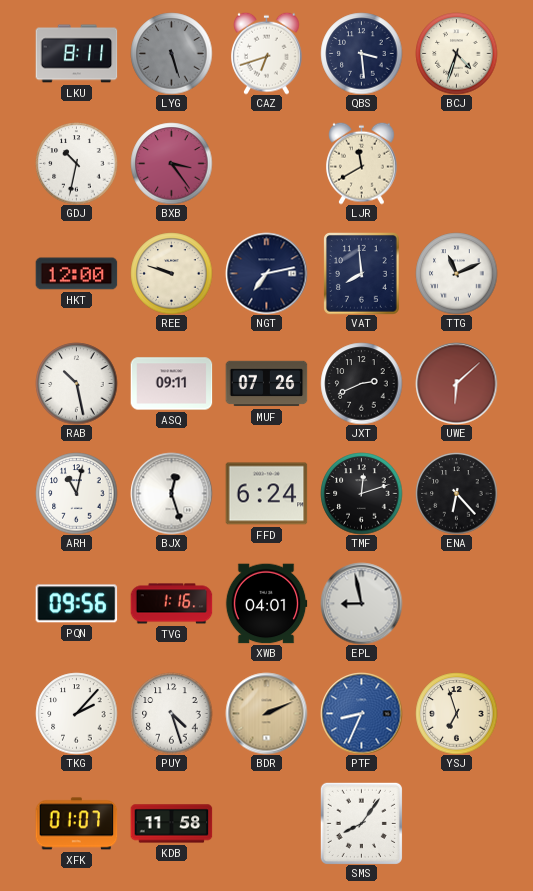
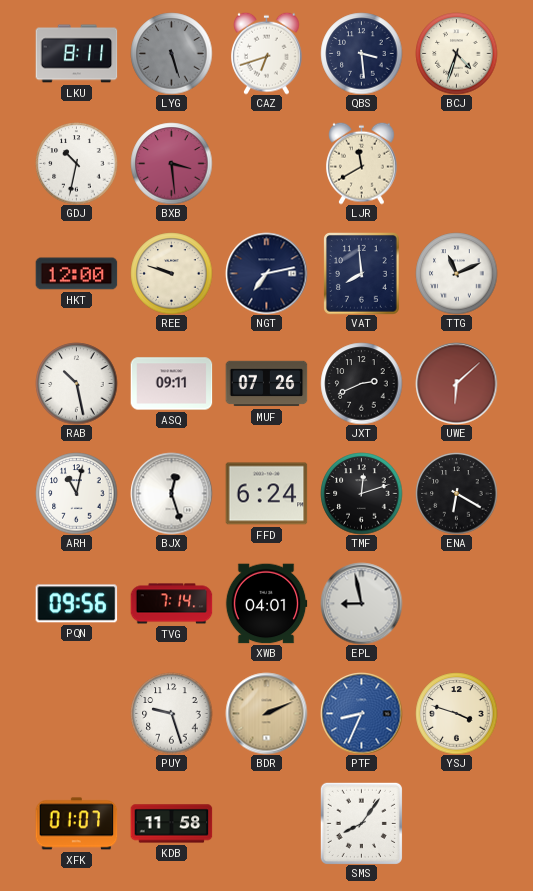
BXB: 3:24 -> 3:29
ENA: 6:23 -> 6:20
TVG: 1:16 -> 7:14
TKG: 2:07 -> none
PUY: 4:27 -> 9:27
YSJ: 6:57 -> 3:48
